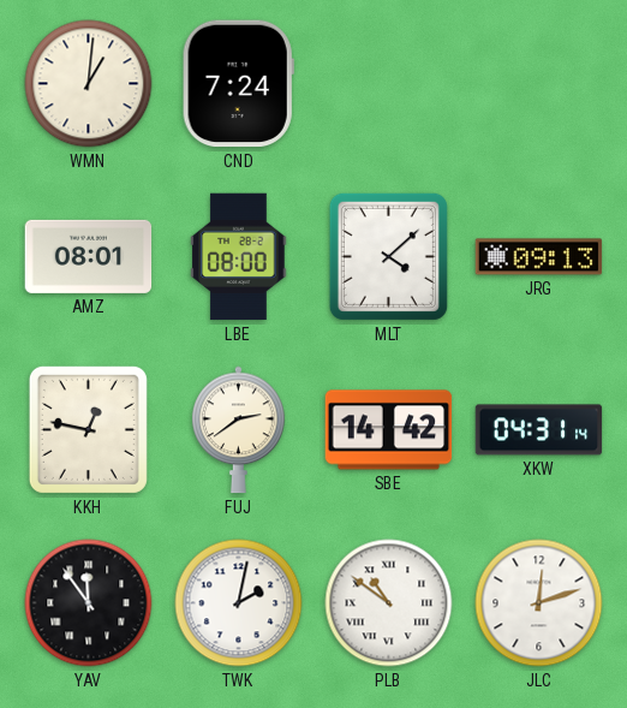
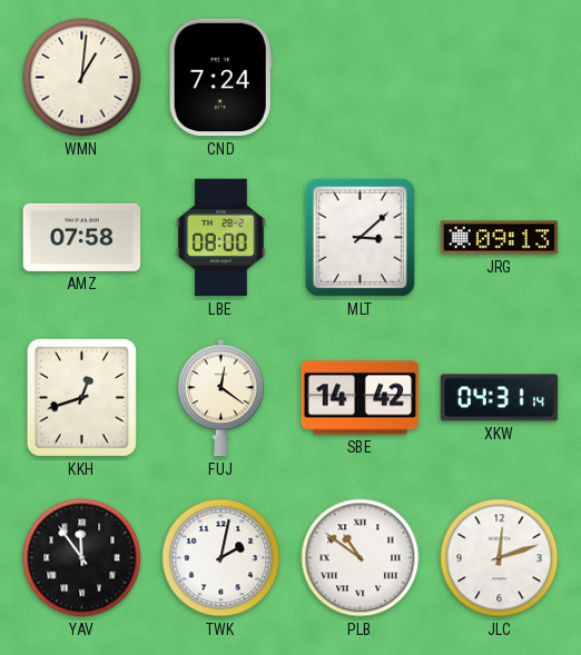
AMZ: 08:01 -> 07:58
MLT: 4:08 -> 3:08
KKH: 12:47 -> 12:42
FUJ: 2:39 -> 12:21
